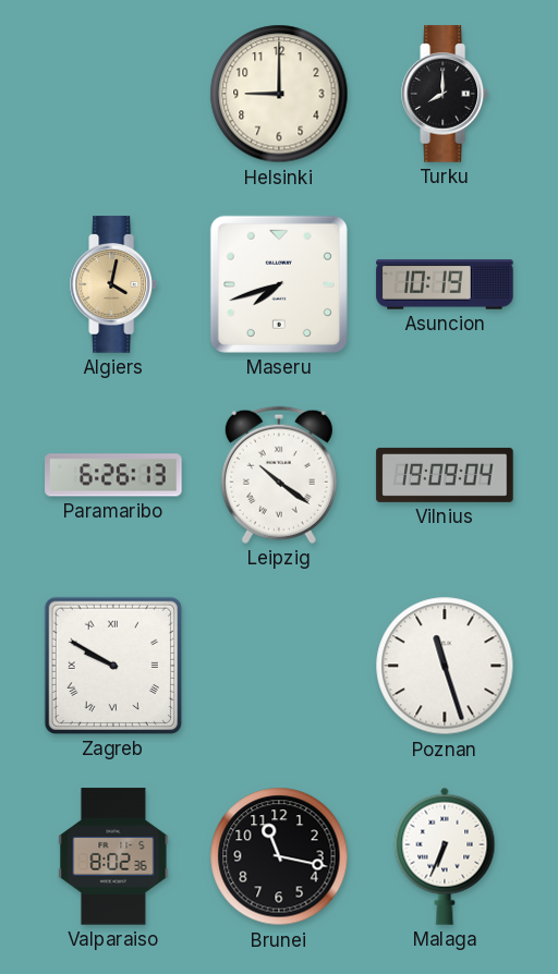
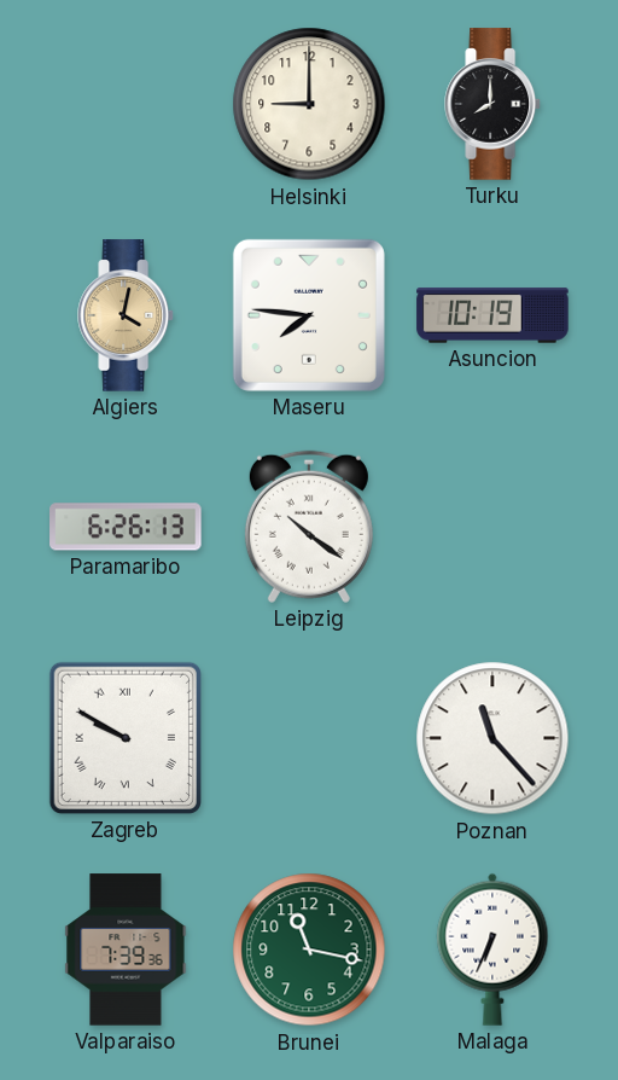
Maseru: 7:42 -> 7:46
Vilnius: 19:09 -> none
Poznan: 11:27 -> 11:23
Valparaiso: 8:02 -> 7:39
Brunei dial: black -> green
